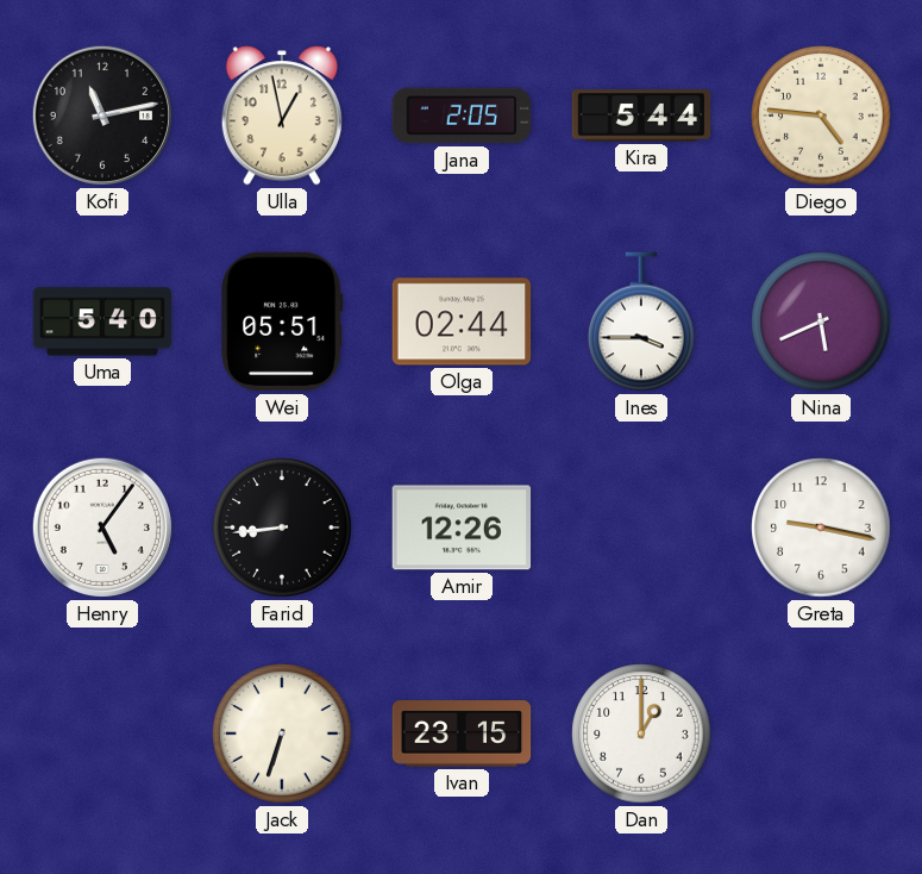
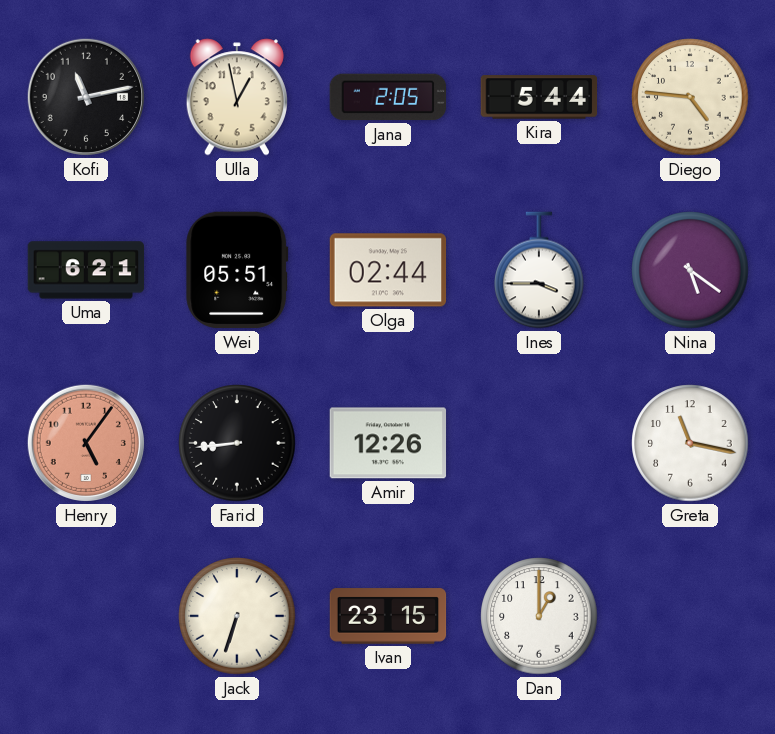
Uma: 5:40 -> 6:21
Nina: 5:41 -> 5:21
Henry dial: white -> salmon
Greta: 9:17 -> 11:17
